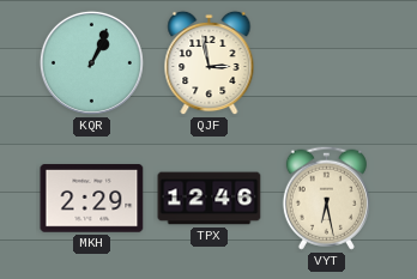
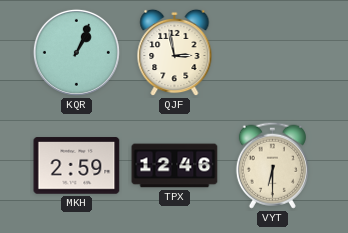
MKH: 2:29 -> 2:59
VYT: 6:28 -> 6:30
